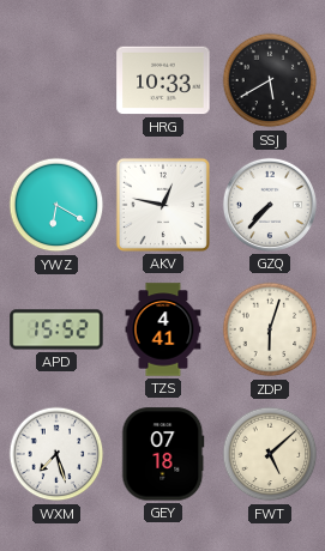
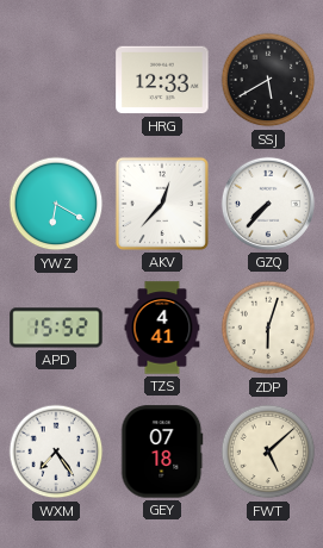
HRG: 10:33 -> 12:33
AKV: 12:47 -> 12:37
WXM: 7:27 -> 7:24
